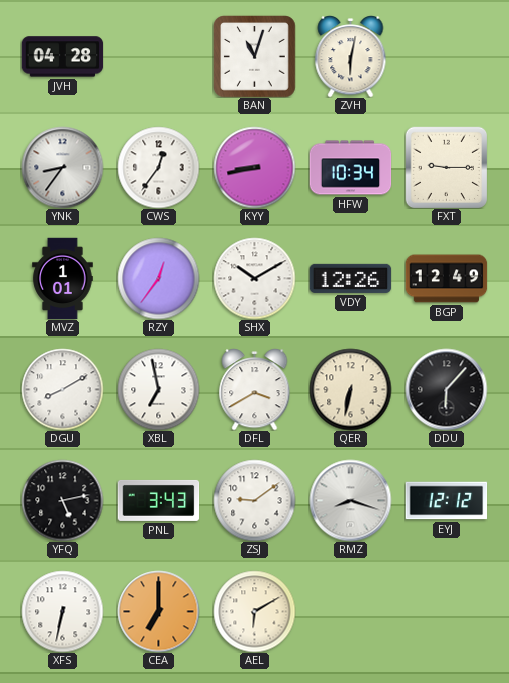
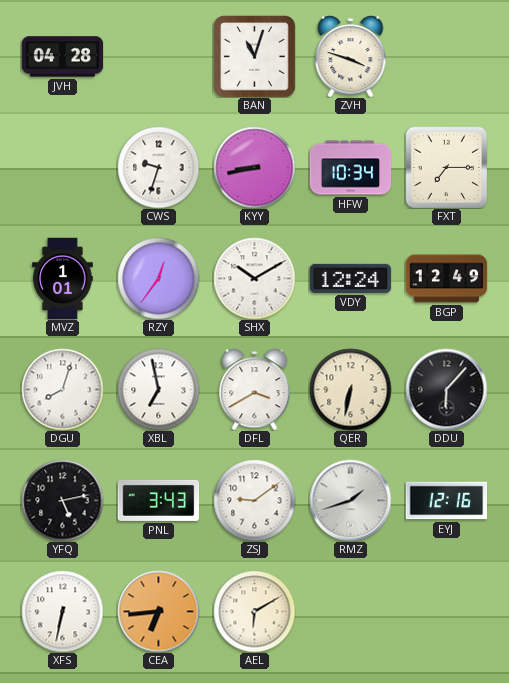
ZVH: 6:02 -> 3:48
YNK: 8:36 -> none
CWS: 12:36 -> 9:33
FXT: 9:15 -> 7:15
VDY: 12:26 -> 12:24
DGU: 8:10 -> 8:03
RMZ: 8:18 -> 1:42
EYJ: 12:12 -> 12:16
CEA: 7:00 -> 6:44
